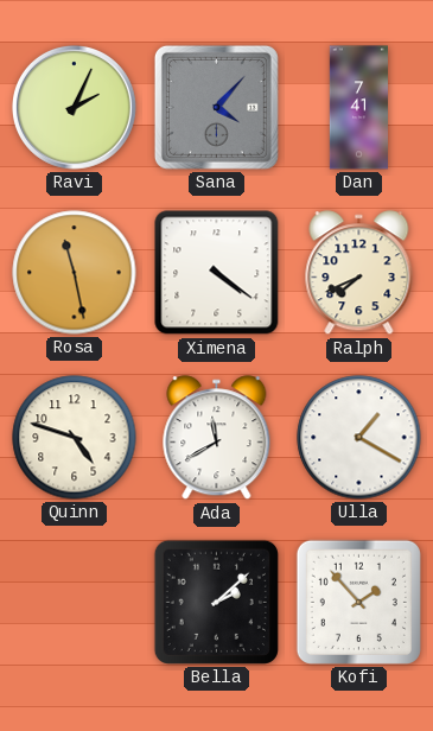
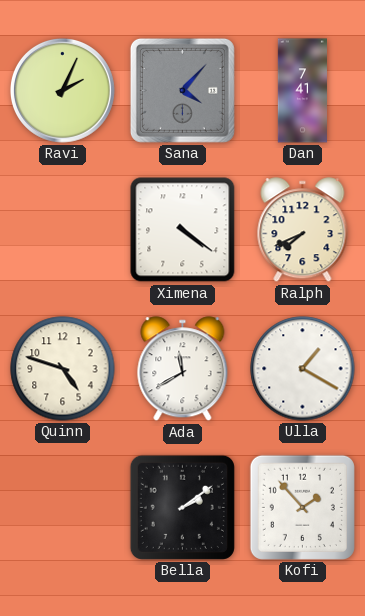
Rosa: 11:28 -> none
Bella: 2:08 -> 2:09
